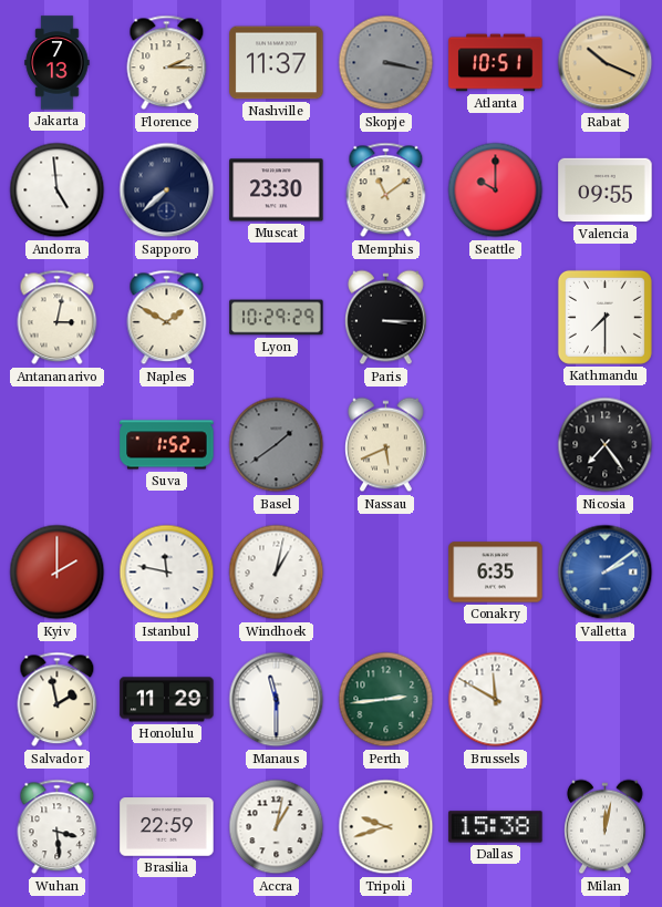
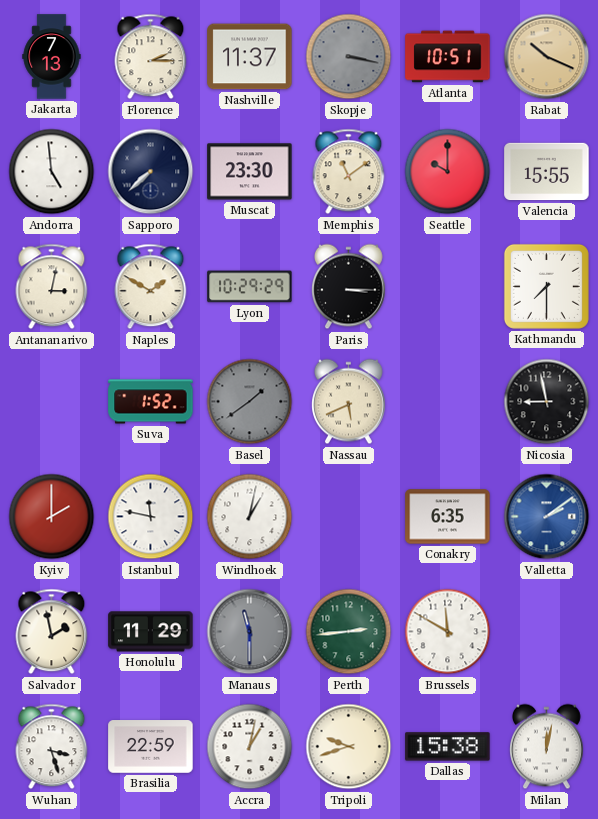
Valencia: 09:55 -> 15:55
Nicosia: 7:24 -> 8:58
Manaus dial: white -> grey
Wuhan: 3:29 -> 3:27
